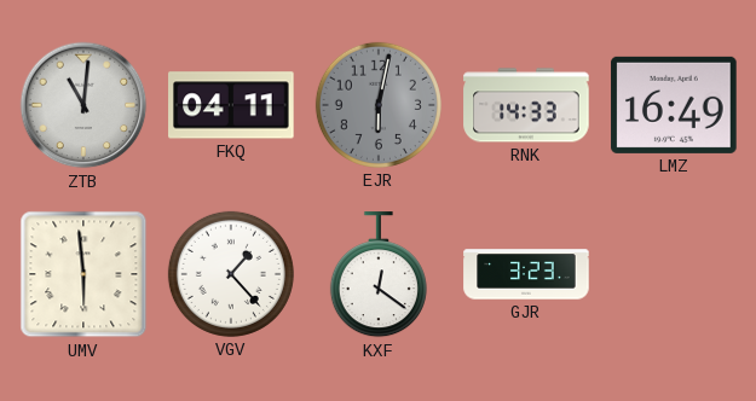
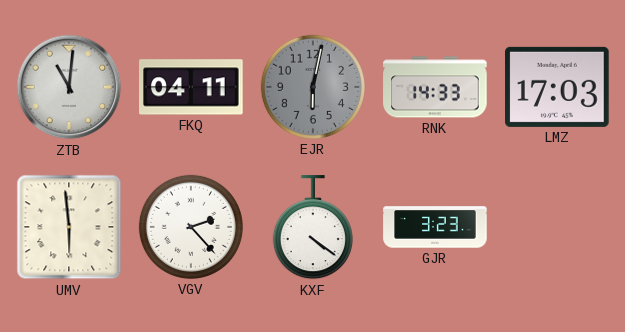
LMZ: 16:49 -> 17:03
VGV: 1:23 -> 2:23
KXF: 12:21 -> 4:21
